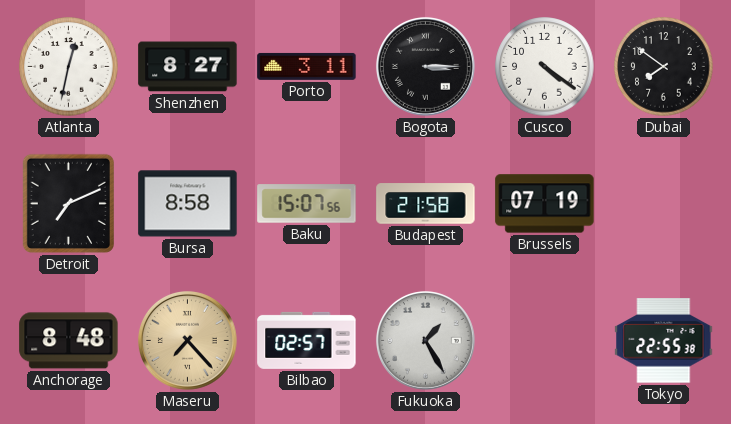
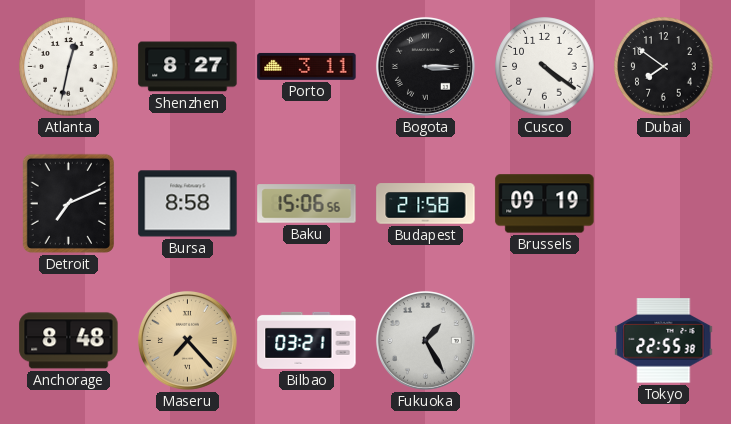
Baku: 15:07 -> 15:06
Brussels: 07:19 -> 09:19
Bilbao: 02:57 -> 03:21
